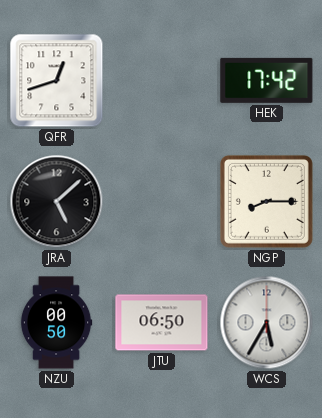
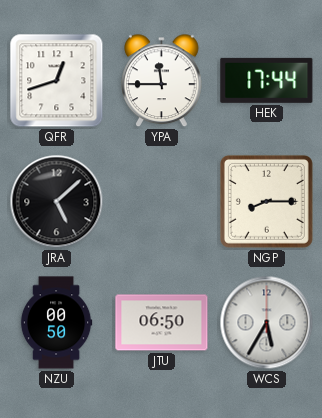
YPA: none -> 11:45
HEK: 17:42 -> 17:44
